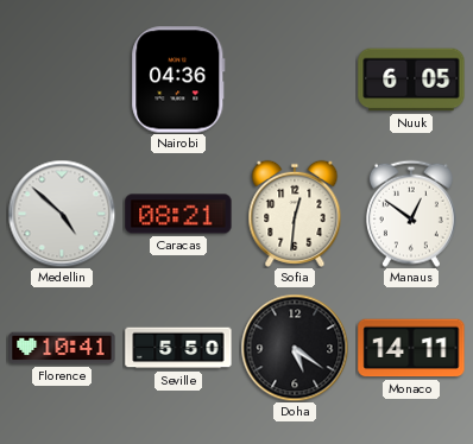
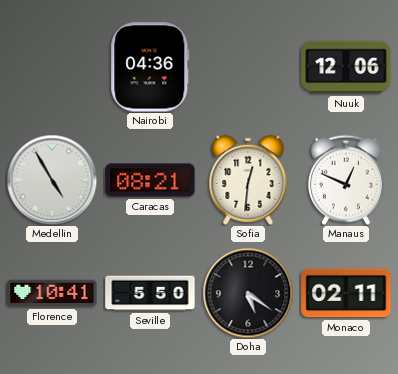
Nuuk: 6:05 -> 12:06
Medellin: 4:52 -> 4:55
Manaus: 12:51 -> 12:49
Monaco: 14:11 -> 02:11
